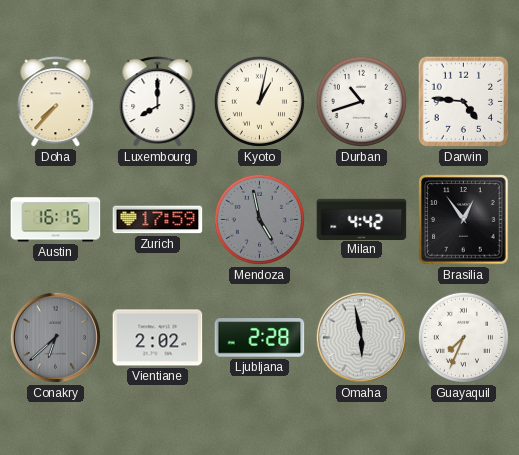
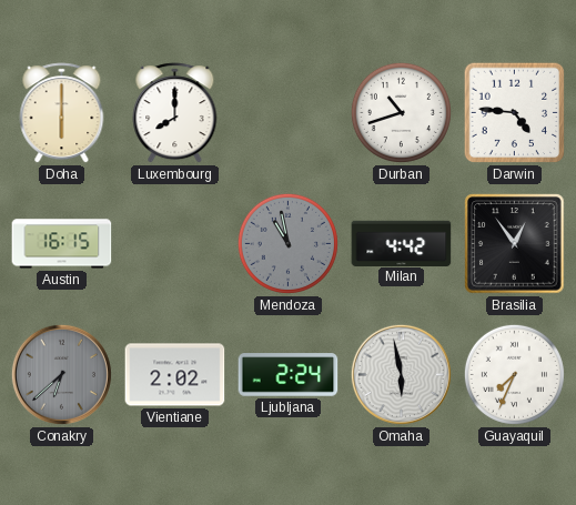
Doha: 7:37 -> 6:00
Kyoto: 1:02 -> none
Zurich: 17:59 -> none
Mendoza: 4:58 -> 10:58
Ljubljana: 2:28 -> 2:24
